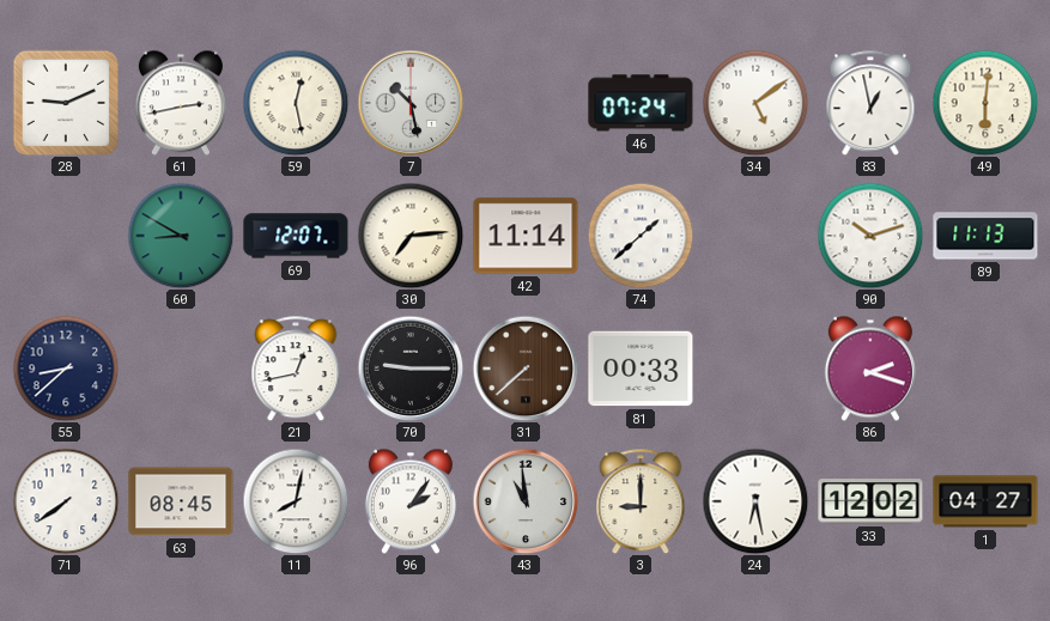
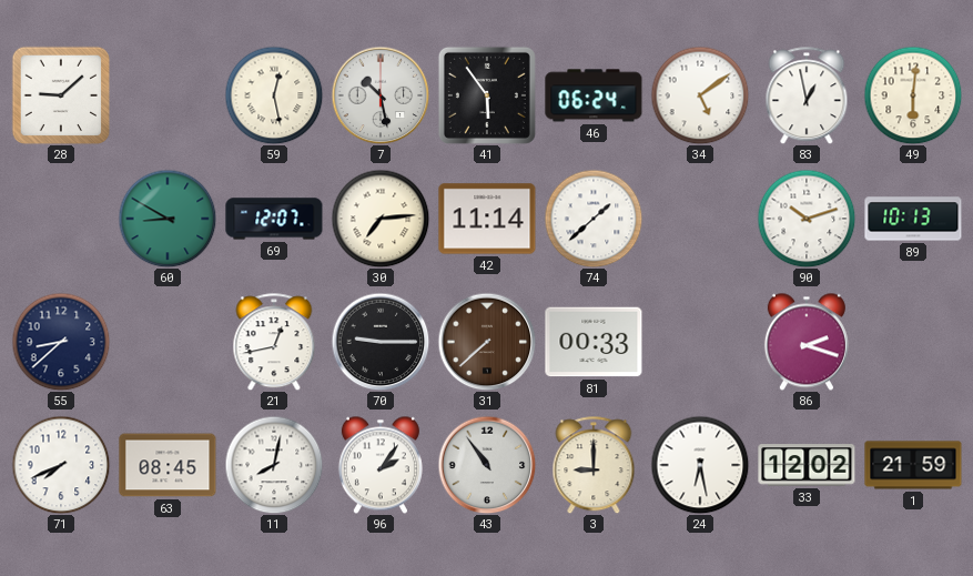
28: 9:11 -> 9:08
61: 2:43 -> none
41: none -> 5:54
46: 07:24 -> 06:24
89: 11:13 -> 10:13
71: 7:39 -> 7:41
43: 10:59 -> 10:54
1: 04:27 -> 21:59
